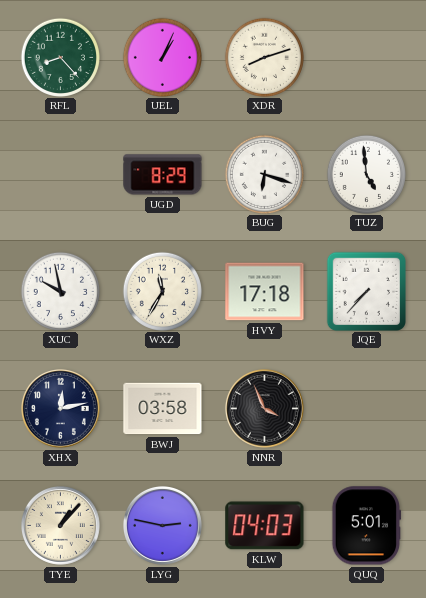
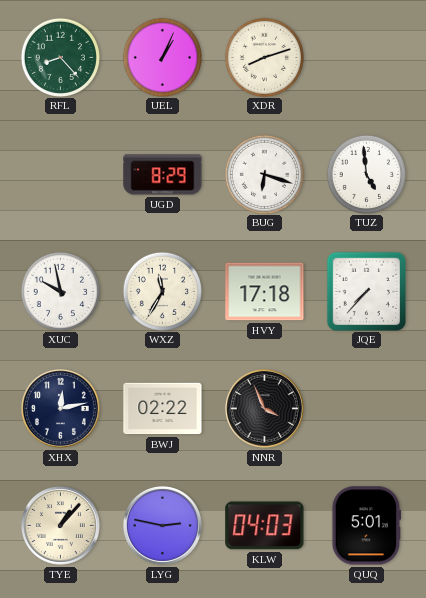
BWJ: 03:58 -> 02:22
